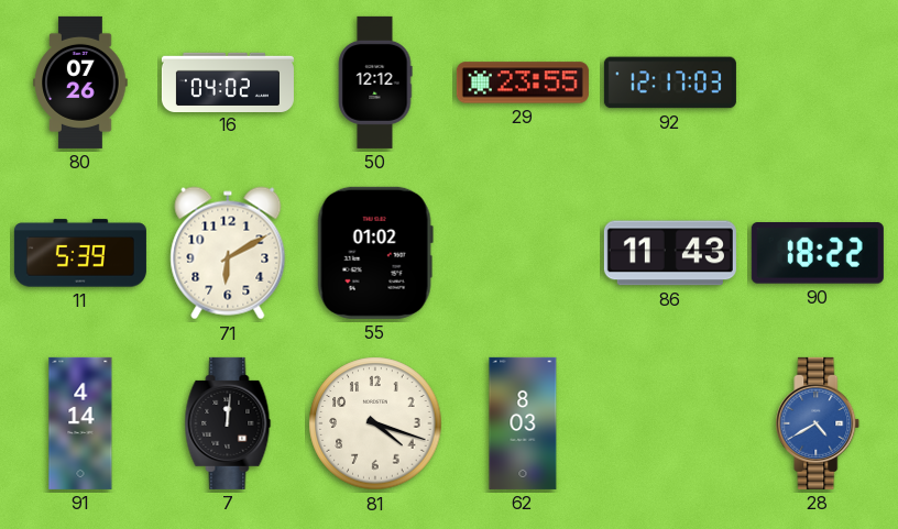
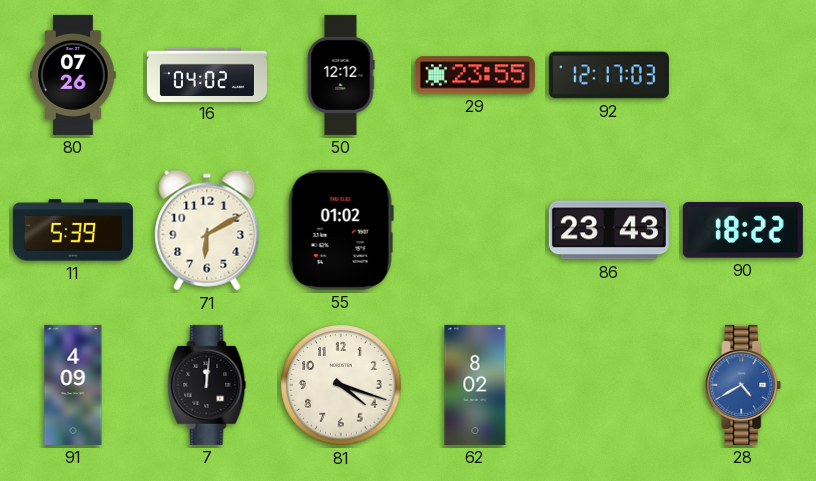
86: 11:43 -> 23:43
91: 4:14 -> 4:09
62: 8:03 -> 8:02
